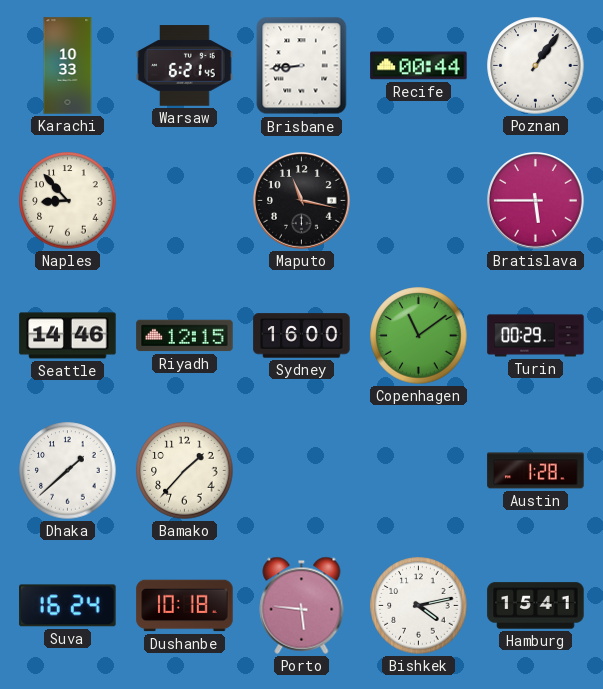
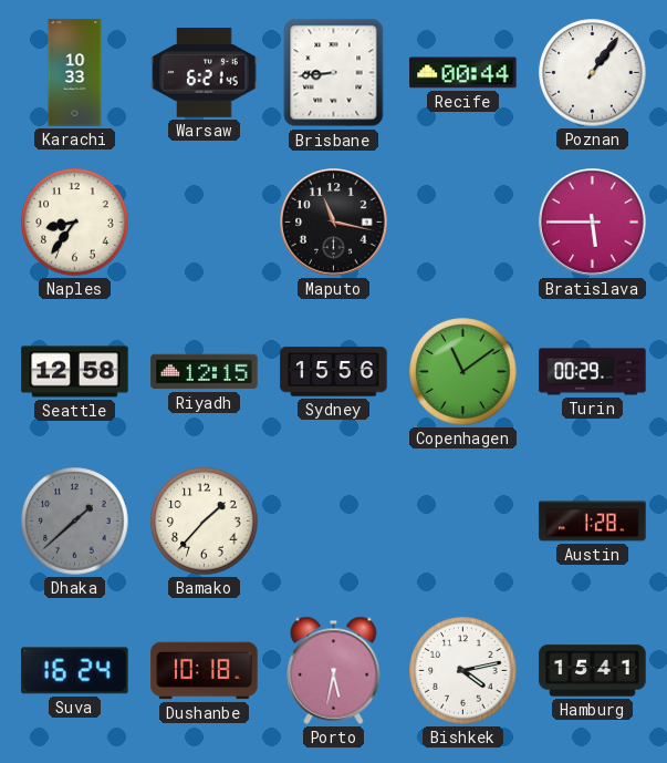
Naples: 8:53 -> 8:36
Seattle: 14:46 -> 12:58
Sydney: 16:00 -> 15:56
Dhaka dial: white -> grey
Porto: 5:46 -> 5:32
